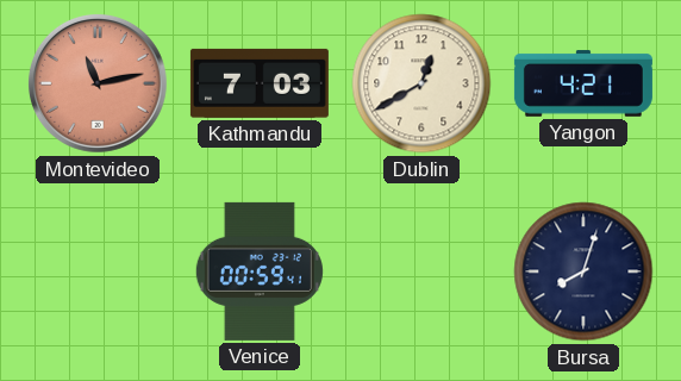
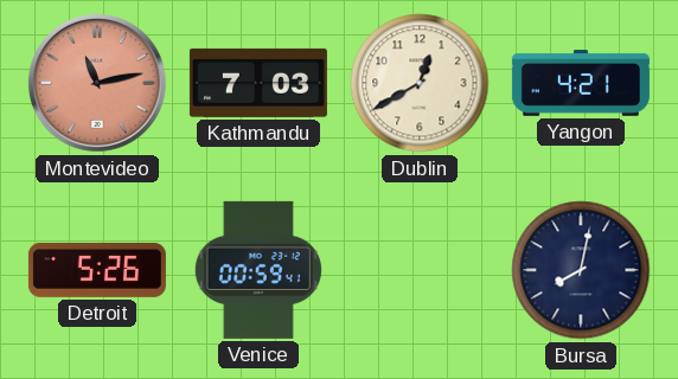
Detroit: none -> 5:26
Bursa: 8:03 -> 8:02
